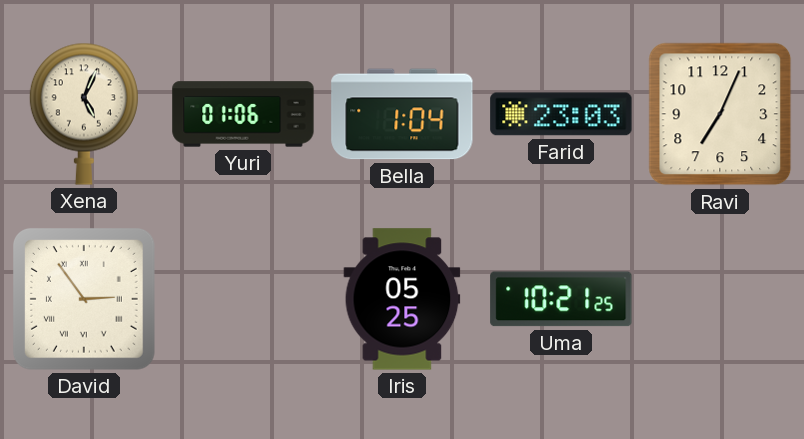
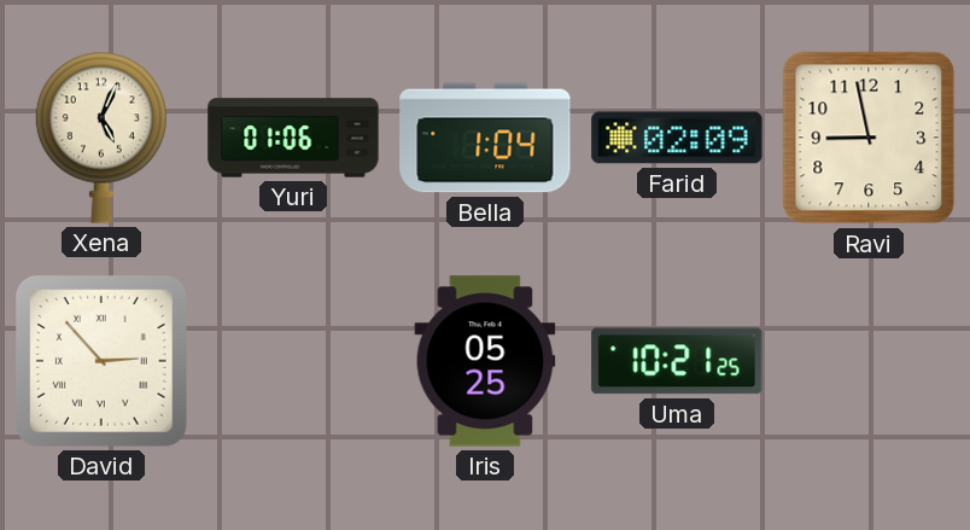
Farid: 23:03 -> 02:09
Ravi: 7:04 -> 8:58
David: 2:54 -> 2:53
